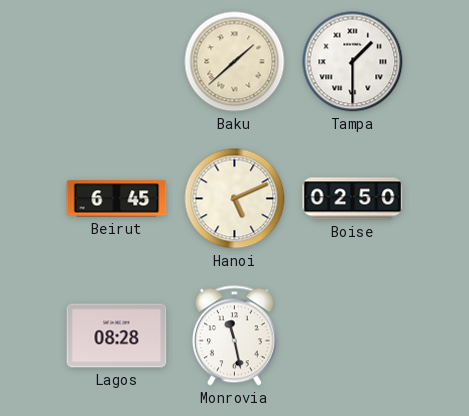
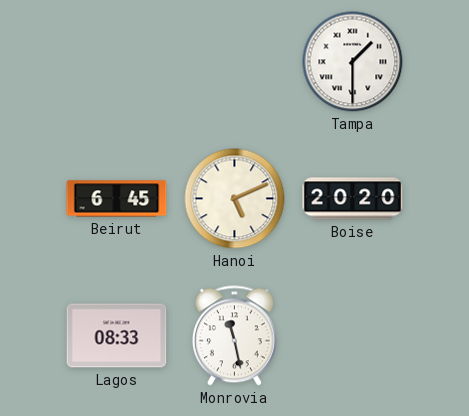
Baku: 1:38 -> none
Boise: 02:50 -> 20:20
Lagos: 08:28 -> 08:33
